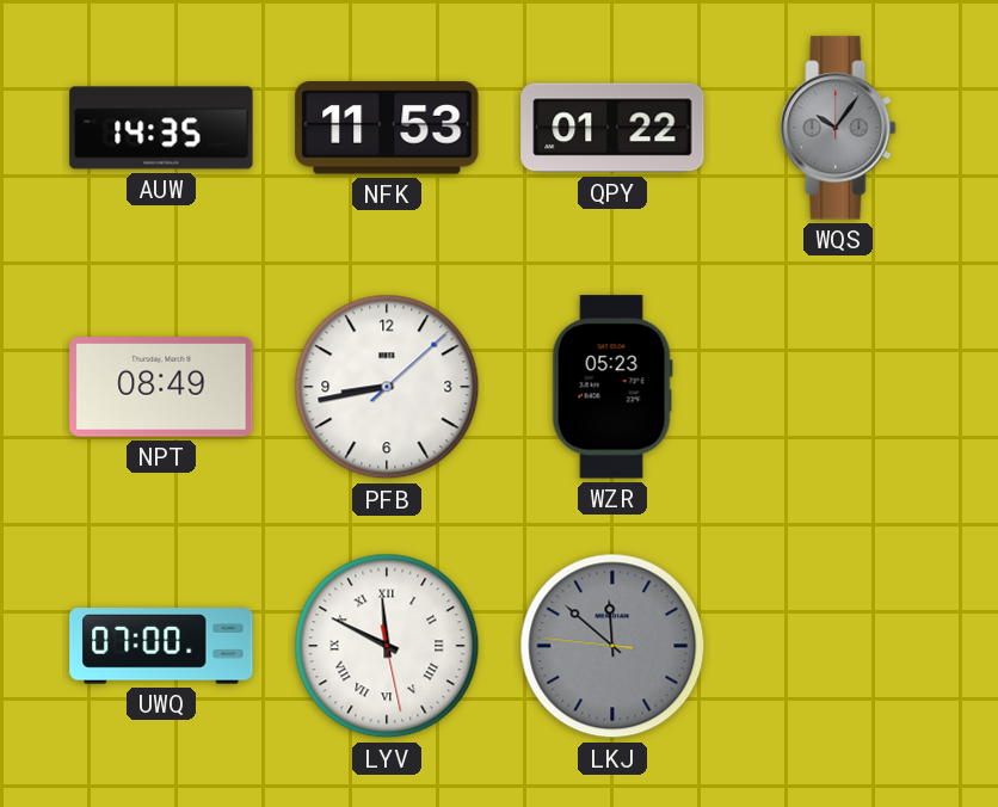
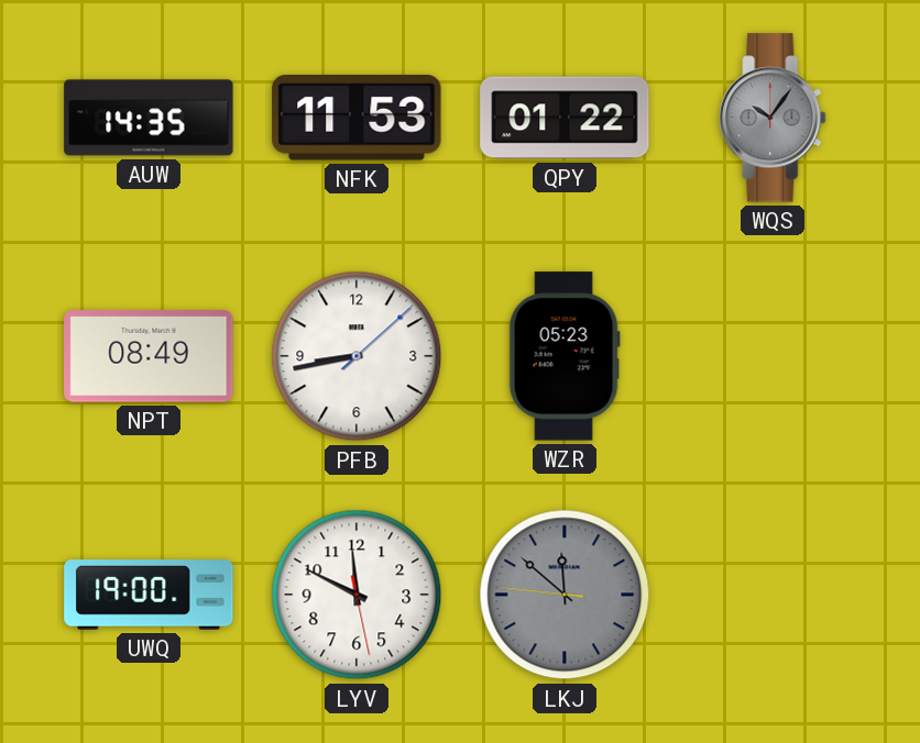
UWQ: 07:00 -> 19:00
LYV numerals: Roman -> Arabic
